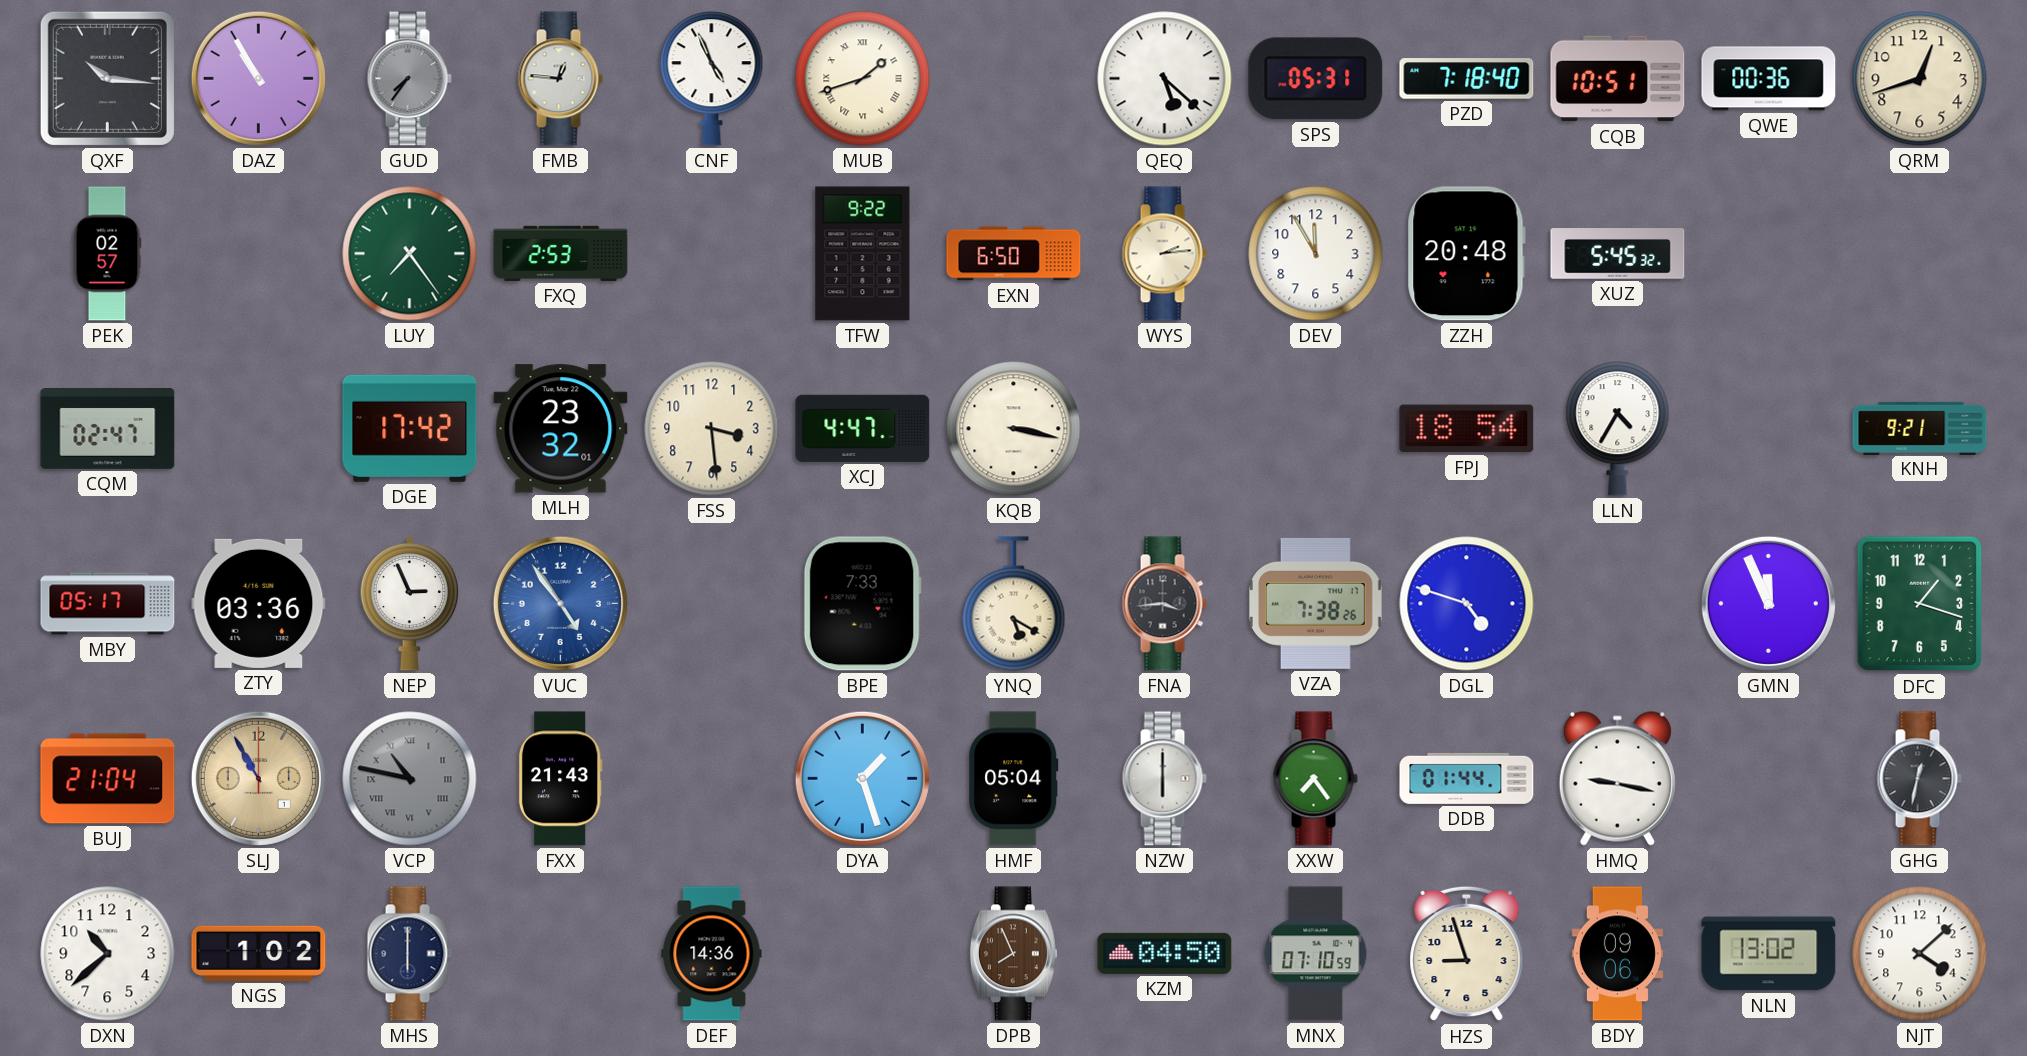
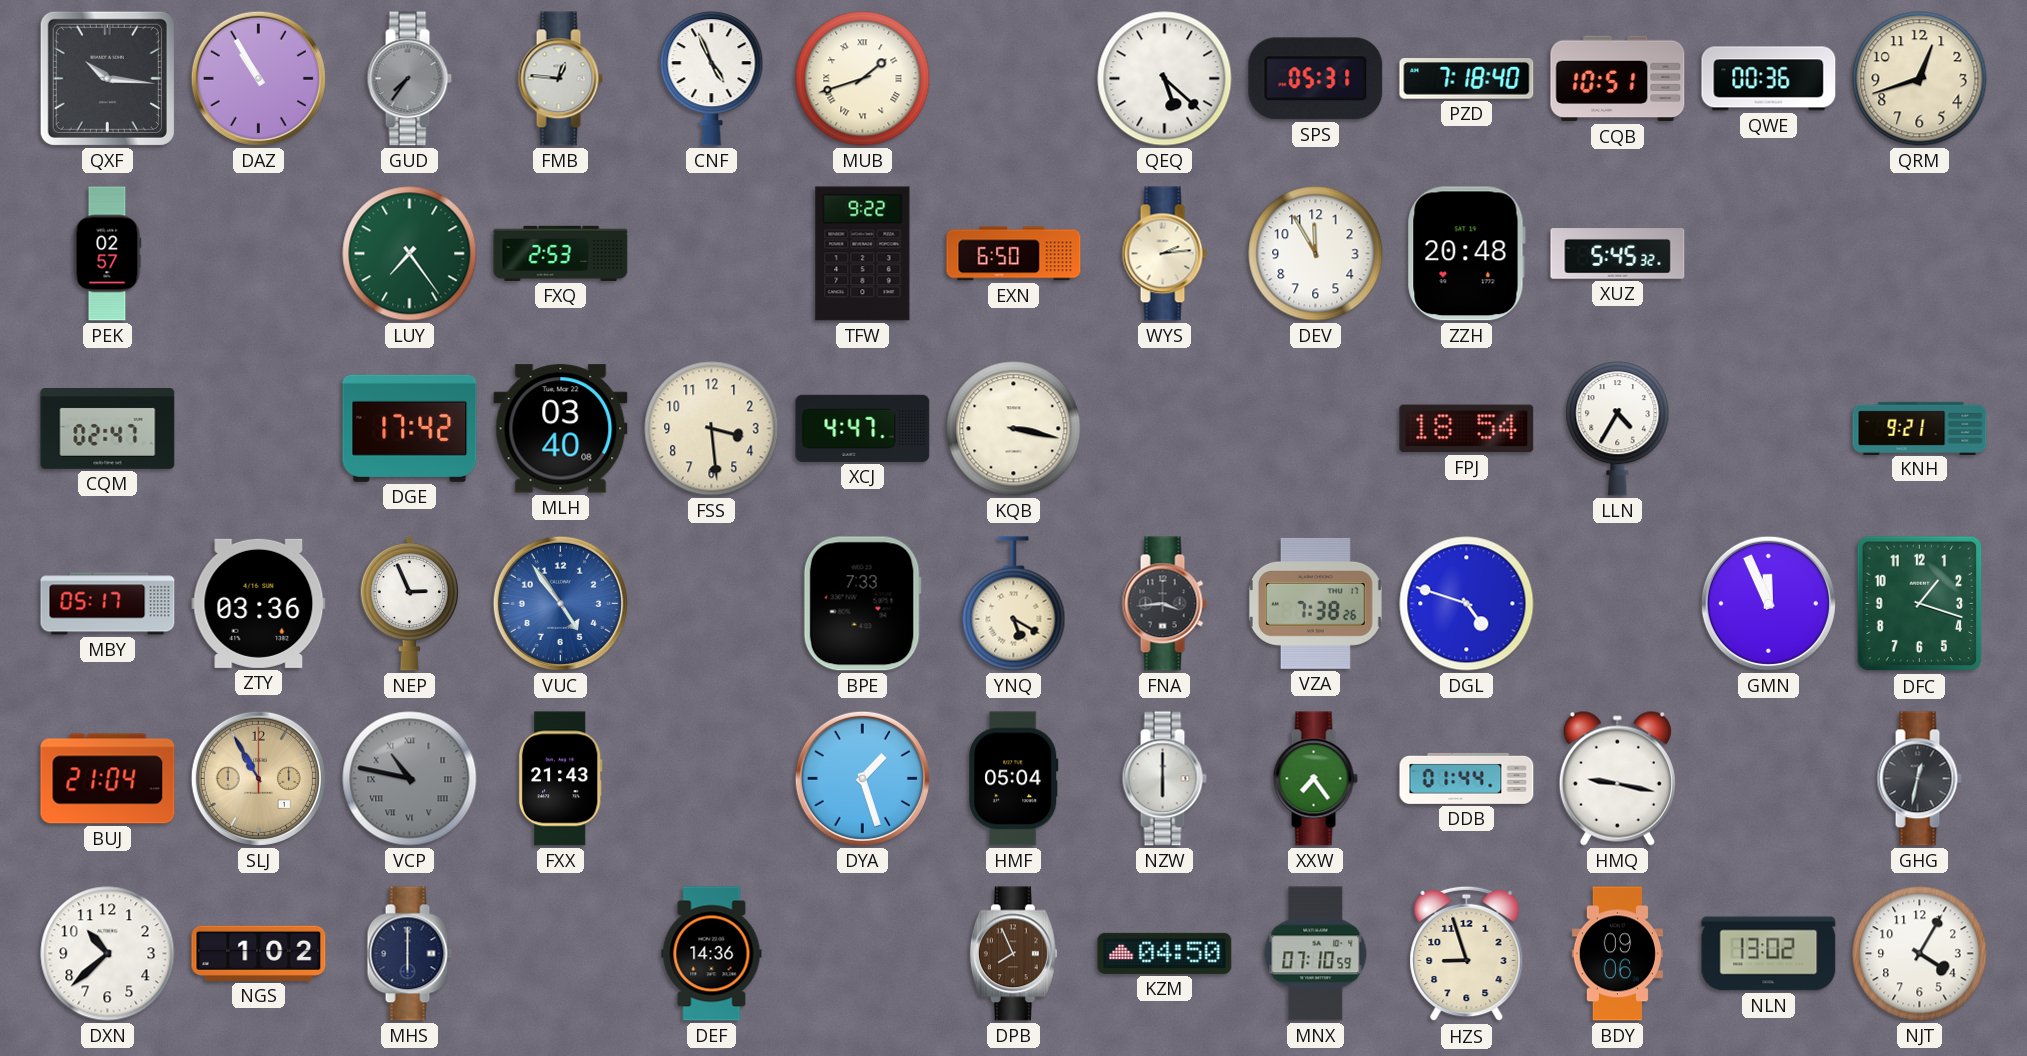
MLH: 23:32 -> 03:40
NJT: 4:08 -> 4:05
